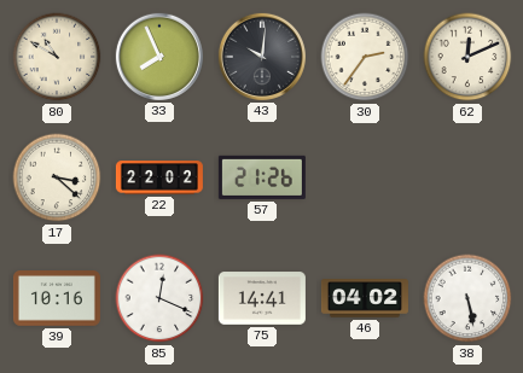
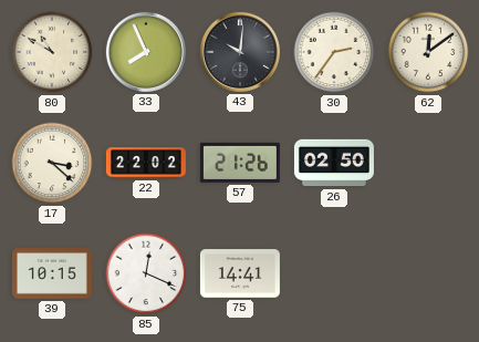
62: 12:11 -> 12:09
26: none -> 02:50
39: 10:16 -> 10:15
46: 04:02 -> none
38: 5:28 -> none
